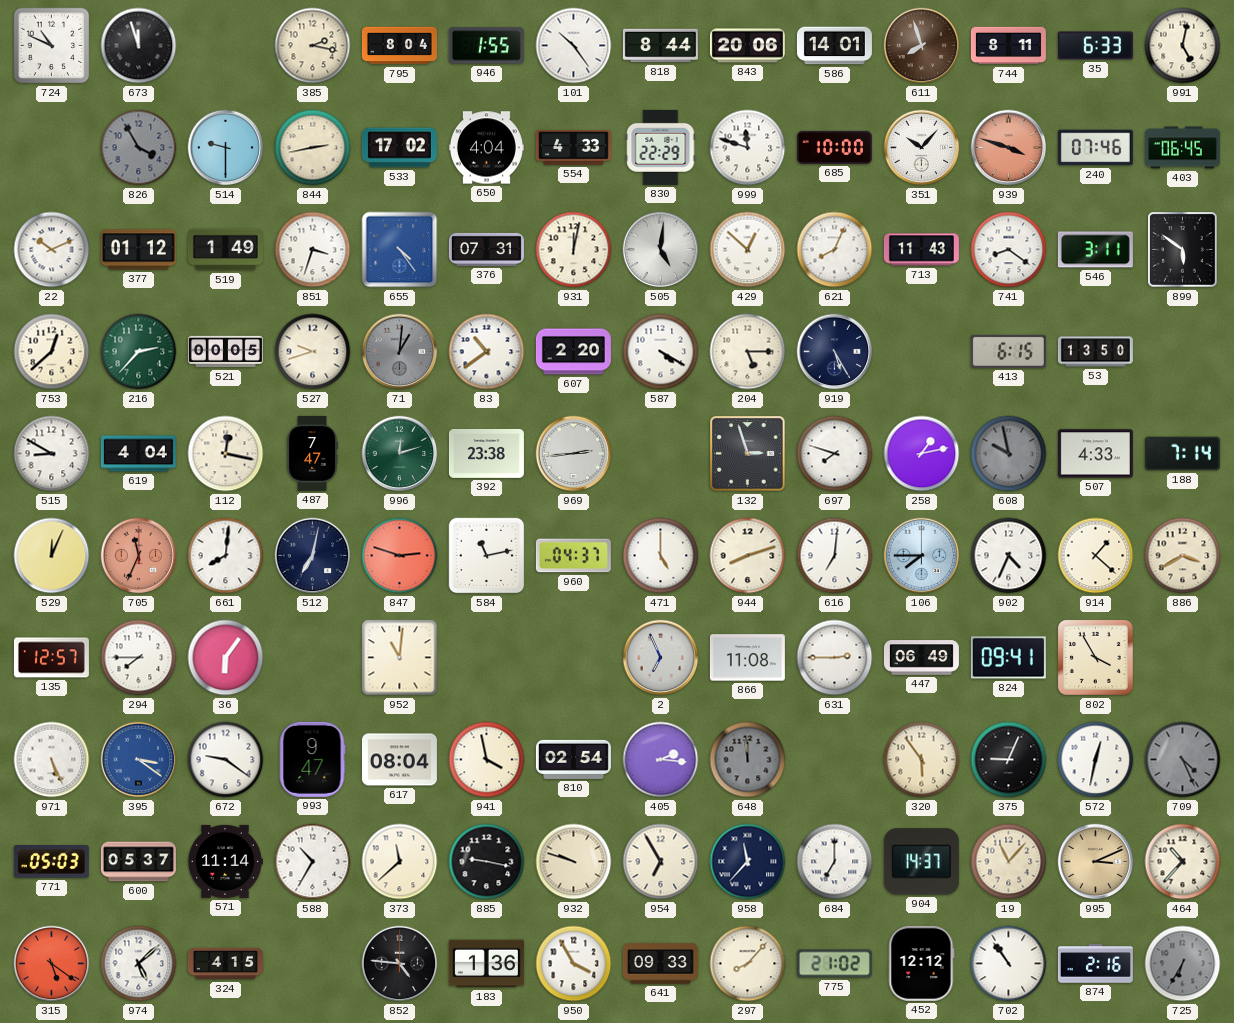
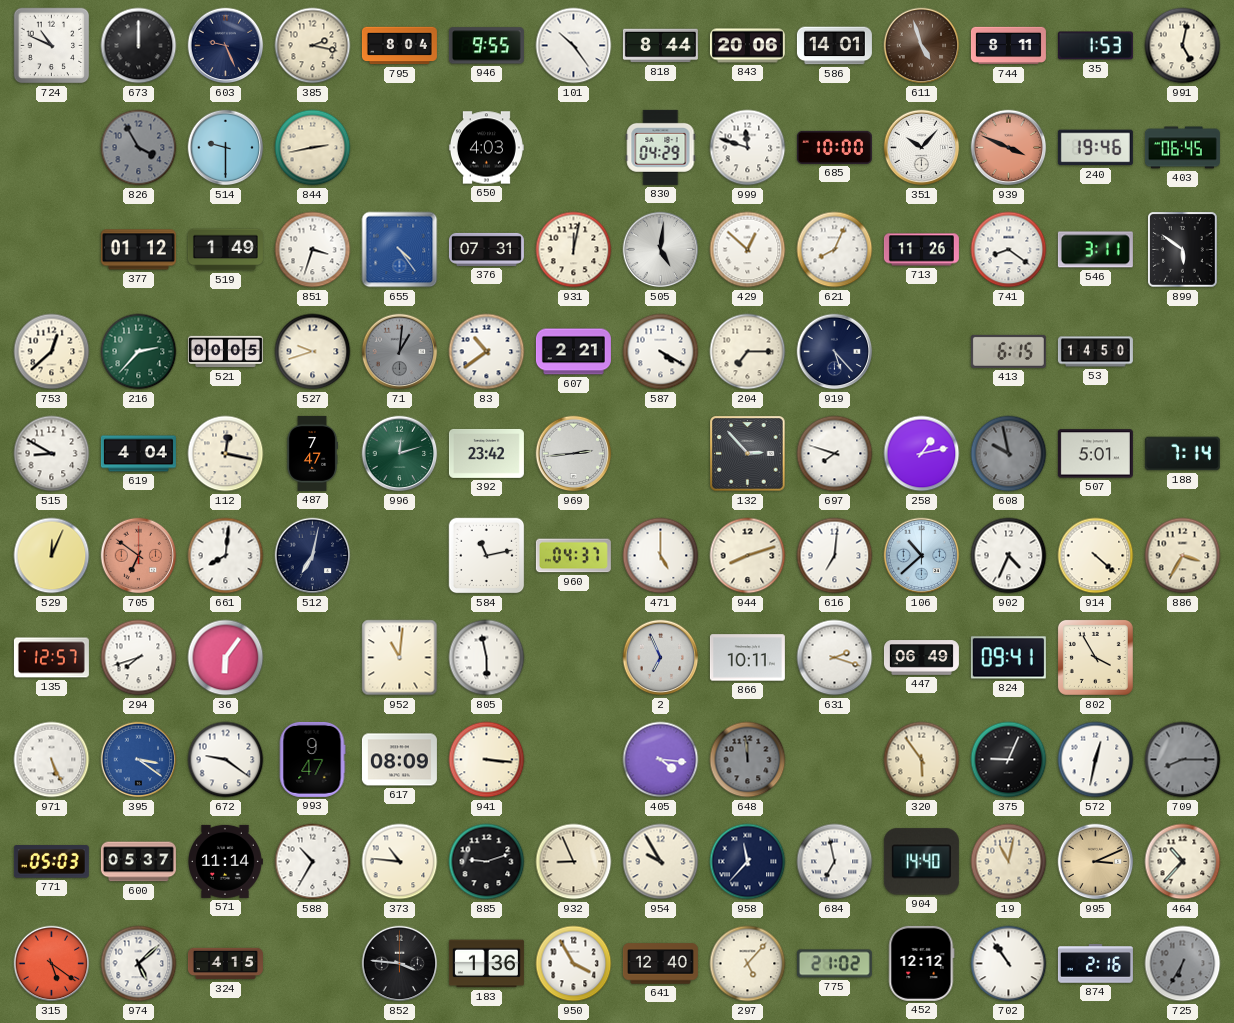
673: 11:57 -> 12:00
603: none -> 9:26
946: 1:55 -> 9:55
611: 7:57 -> 4:57
35: 6:33 -> 1:53
533: 17:02 -> none
650: 4:04 -> 4:03
554: 4:33 -> none
830: 22:29 -> 04:29
939: 3:48 -> 3:49
240: 07:46 -> 19:46
22: 10:11 -> none
713: 11:43 -> 11:26
607: 2:20 -> 2:21
204: 5:15 -> 7:15
919: 5:25 -> 5:23
53: 13:50 -> 14:50
392: 23:38 -> 23:42
132: 2:57 -> 2:53
507: 4:33 -> 5:01
705: 11:34 -> 6:51
847: 2:48 -> none
106: 7:45 -> 10:38
914: 1:22 -> 4:22
886: 3:40 -> 3:35
294: 7:45 -> 7:42
805: none -> 5:58
866: 11:08 -> 10:11
631: 2:45 -> 2:18
617: 08:04 -> 08:09
941: 3:58 -> 3:16
810: 02:54 -> none
405: 2:16 -> 4:16
709: 4:26 -> 8:15
373: 11:38 -> 10:46
885: 9:17 -> 9:12
932: 9:48 -> 8:56
954: 6:55 -> 9:55
684: 7:00 -> 6:58
904: 14:37 -> 14:40
19: 11:07 -> 11:02
852: 4:46 -> 3:46
641: 09:33 -> 12:40
297: 8:07 -> 5:07
